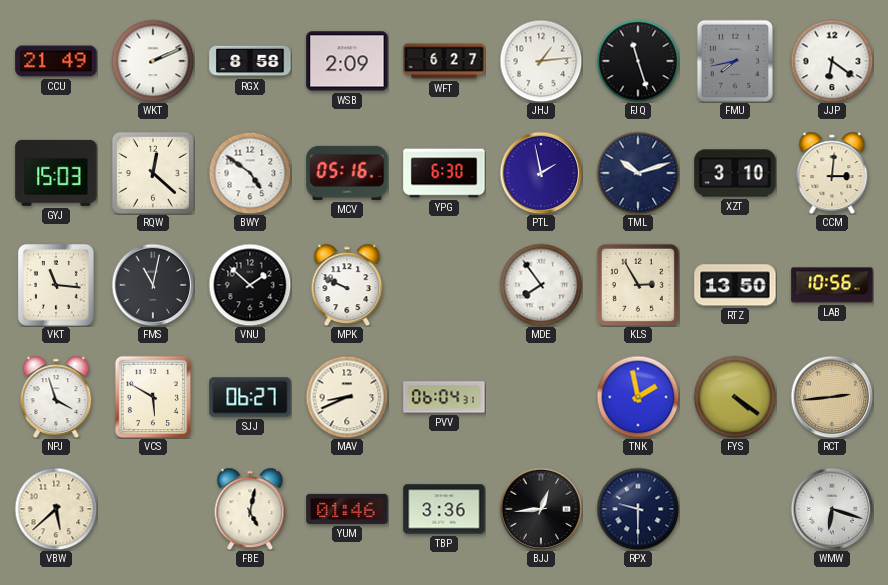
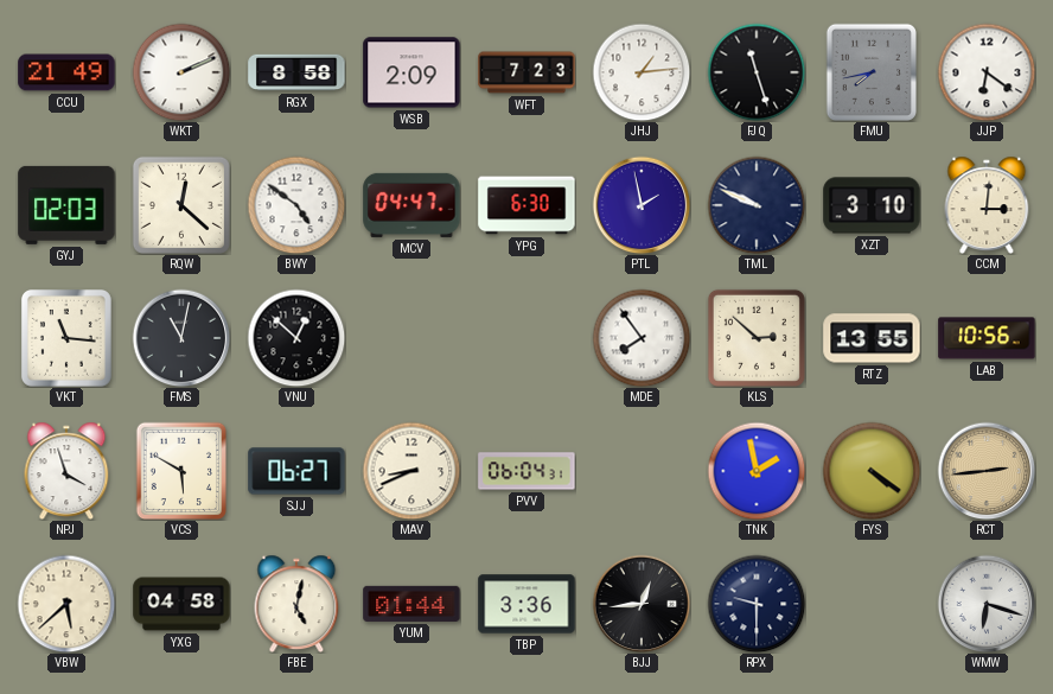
WFT: 6:27 -> 7:23
GYJ: 15:03 -> 02:03
MCV: 05:16 -> 04:47
TML: 10:12 -> 9:49
VNU: 1:52 -> 12:52
MPK: 9:49 -> none
KLS: 2:55 -> 2:52
RTZ: 13:50 -> 13:55
YXG: none -> 04:58
YUM: 01:46 -> 01:44
